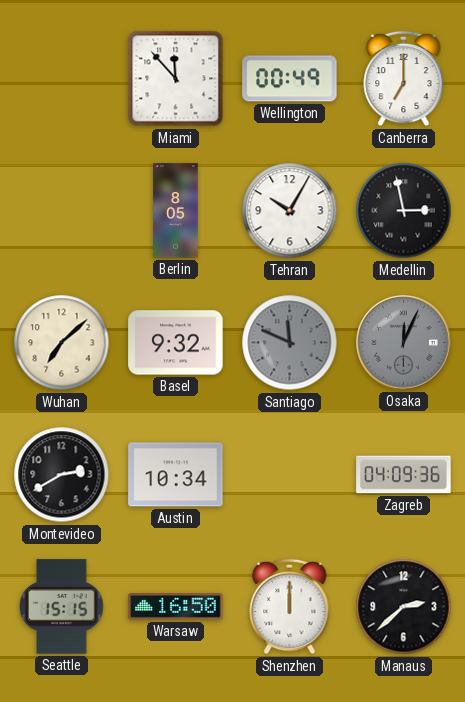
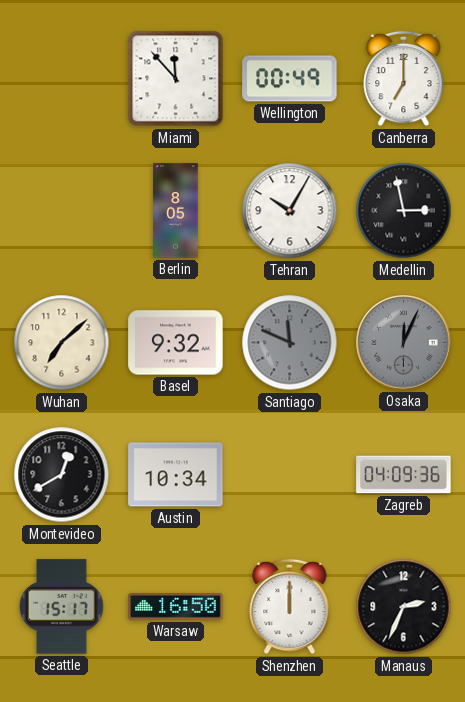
Montevideo: 2:40 -> 12:40
Seattle: 15:15 -> 15:17
Manaus: 2:38 -> 2:34
